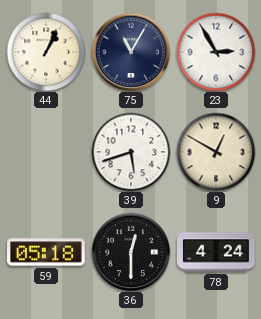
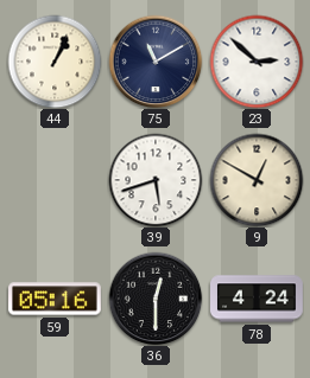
75: 11:05 -> 11:10
23: 2:55 -> 2:52
59: 05:18 -> 05:16
